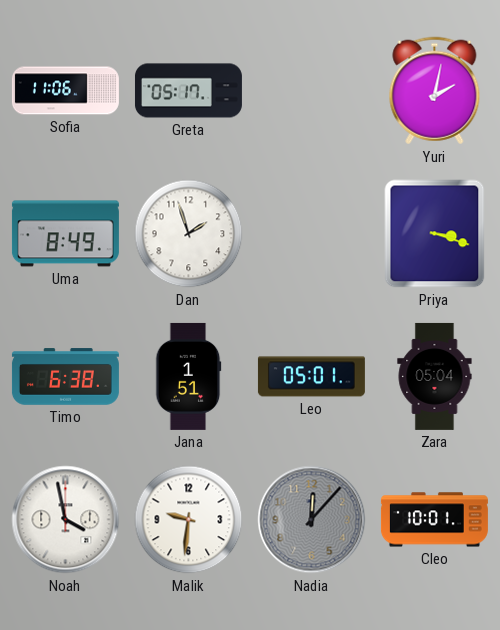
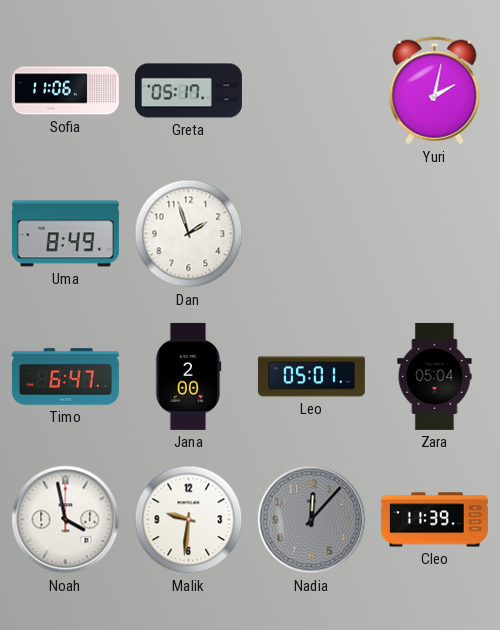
Priya: 3:18 -> none
Timo: 6:38 -> 6:47
Jana: 1:51 -> 2:00
Cleo: 10:01 -> 11:39
